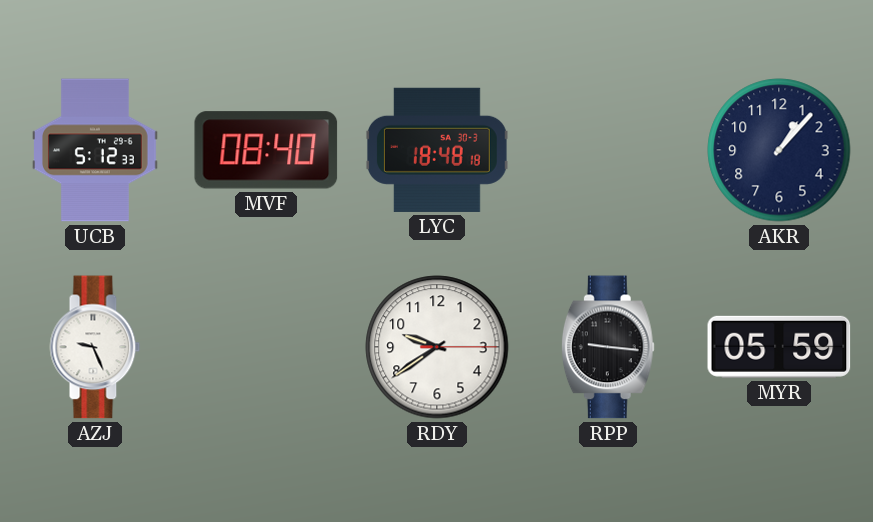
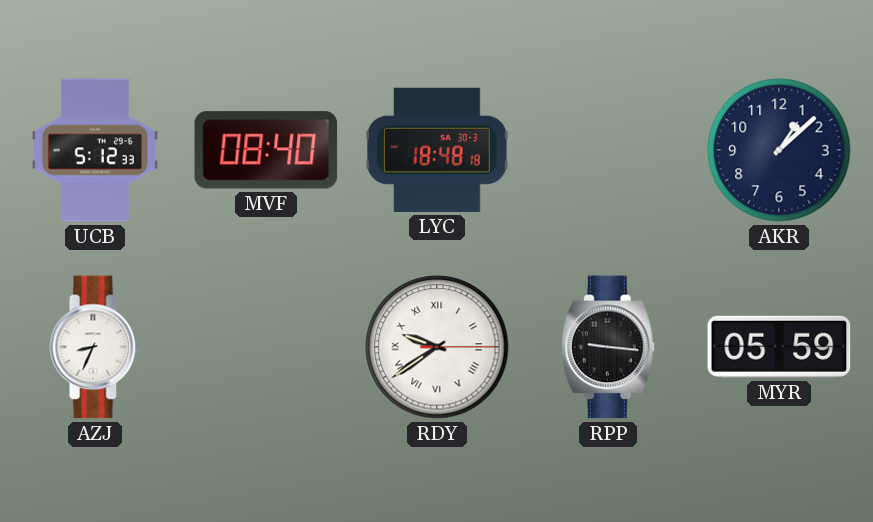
AKR: 1:07 -> 1:08
AZJ: 9:26 -> 8:34
RDY numerals: Arabic -> Roman
